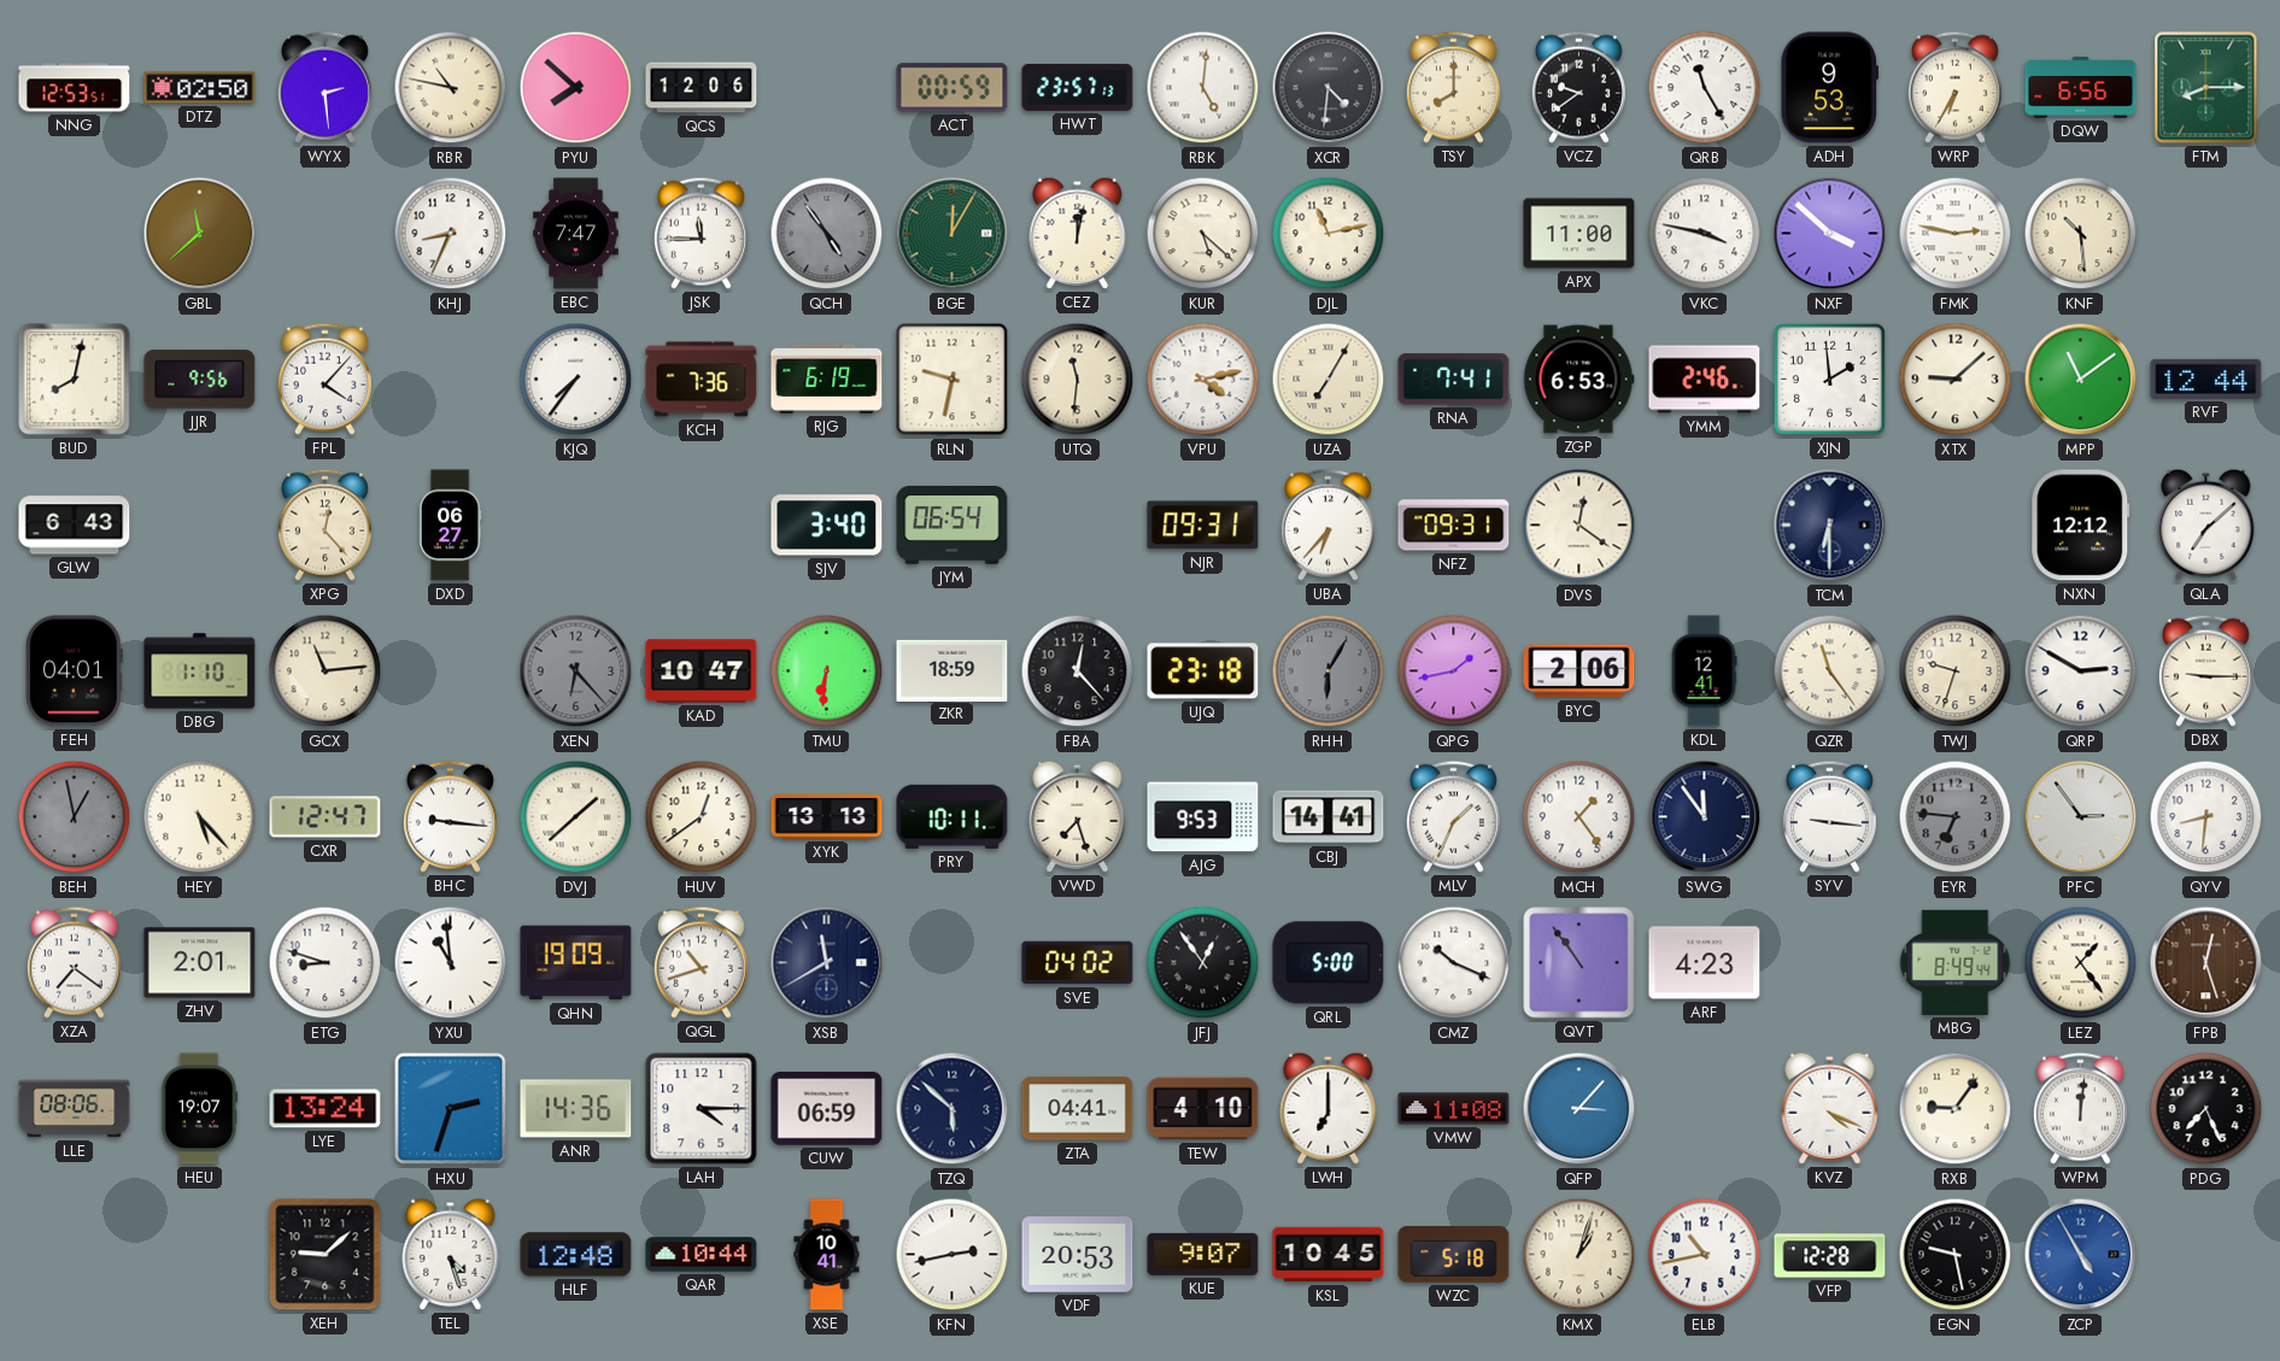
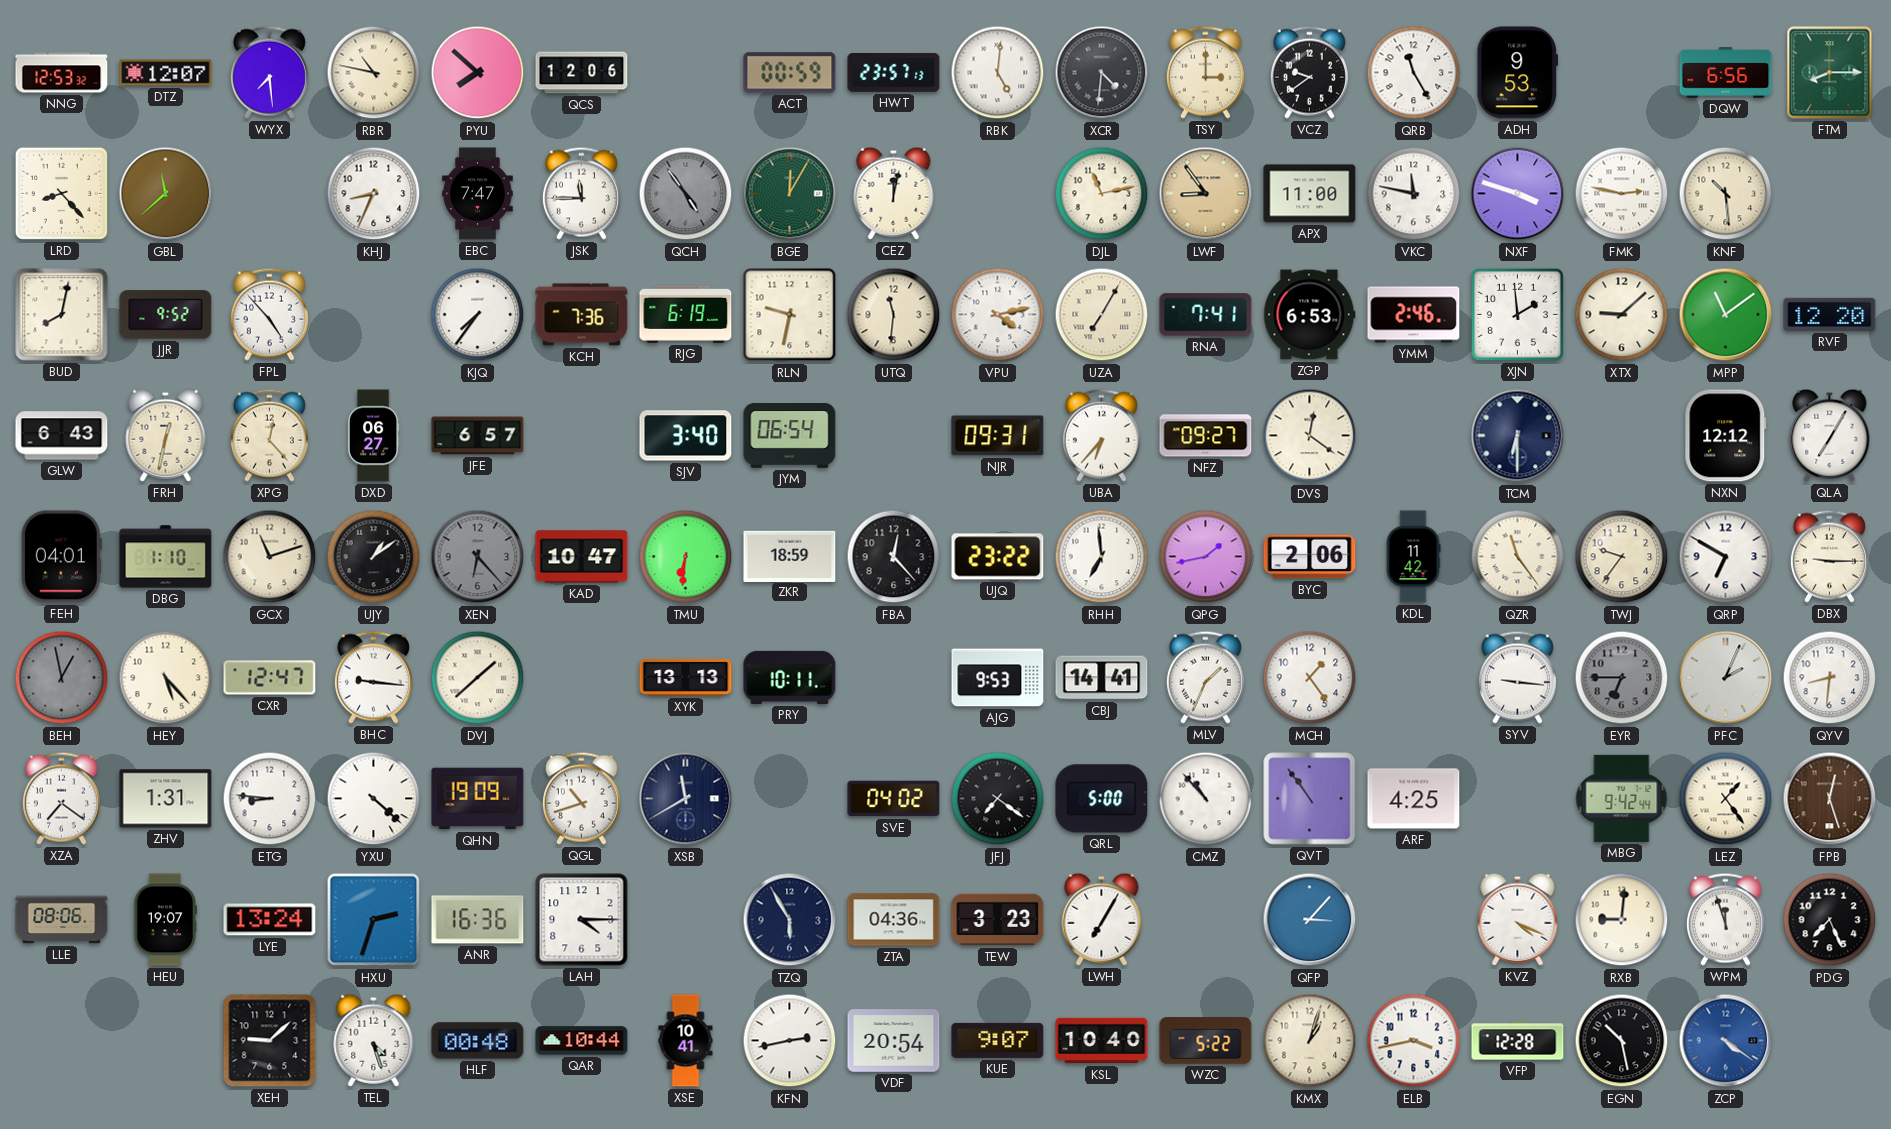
NNG: 12:53:51 -> 12:53:32
DTZ: 02:50 -> 12:07
WYX: 2:29 -> 7:29
TSY: 8:00 -> 3:00
WRP: 6:35 -> none
LRD: none -> 8:23
KUR: 5:22 -> none
LWF: none -> 8:54
VKC: 3:47 -> 11:47
NXF: 3:52 -> 3:48
JJR: 9:56 -> 9:52
FPL: 4:07 -> 4:53
RVF: 12:44 -> 12:20
FRH: none -> 12:32
JFE: none -> 6:57
NFZ: 09:31 -> 09:27
QLA: 7:08 -> 7:05
GCX: 11:14 -> 11:12
UJY: none -> 1:09
UJQ: 23:18 -> 23:22
RHH: 6:05 -> 6:59
RHH dial: grey -> white
KDL: 12:41 -> 11:42
TWJ: 9:33 -> 9:36
QRP: 2:50 -> 6:50
HUV: 12:39 -> none
VWD: 7:27 -> none
SWG: 11:54 -> none
EYR: 6:46 -> 6:45
PFC: 2:54 -> 2:04
ZHV: 2:01 -> 1:31
ETG: 8:48 -> 8:46
YXU: 10:59 -> 4:22
JFJ: 12:54 -> 7:21
CMZ: 10:19 -> 10:53
ARF: 4:23 -> 4:25
MBG: 8:49 -> 9:42
ANR: 14:36 -> 16:36
CUW: 06:59 -> none
TZQ: 5:52 -> 5:55
ZTA: 04:41 -> 04:36
TEW: 4:10 -> 3:23
LWH: 7:00 -> 7:05
VMW: 11:08 -> none
RXB: 9:06 -> 9:01
WPM: 12:01 -> 11:57
HLF: 12:48 -> 00:48
VDF: 20:53 -> 20:54
KSL: 10:45 -> 10:40
WZC: 5:18 -> 5:22
ELB: 10:43 -> 3:43
EGN: 9:28 -> 10:28
ZCP: 4:55 -> 4:21
